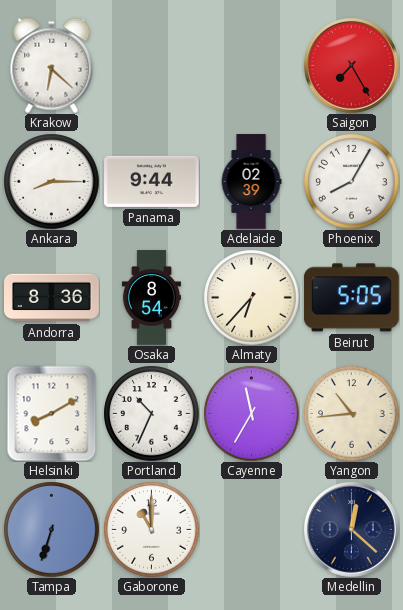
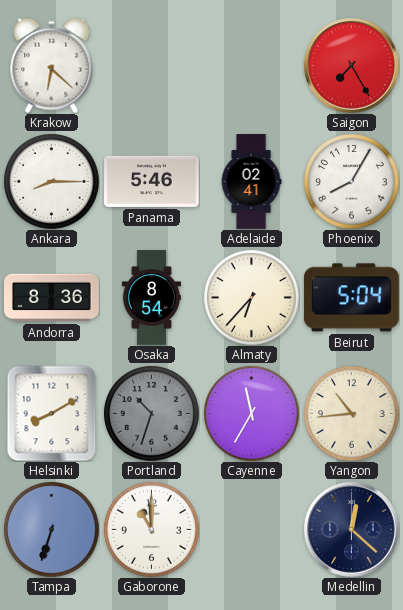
Panama: 9:44 -> 5:46
Adelaide: 02:39 -> 02:41
Beirut: 5:05 -> 5:04
Portland: 10:34 -> 10:33
Portland dial: white -> grey
